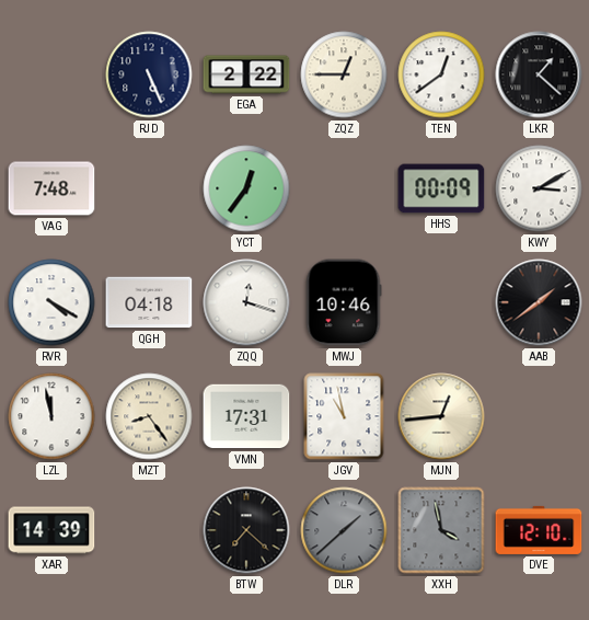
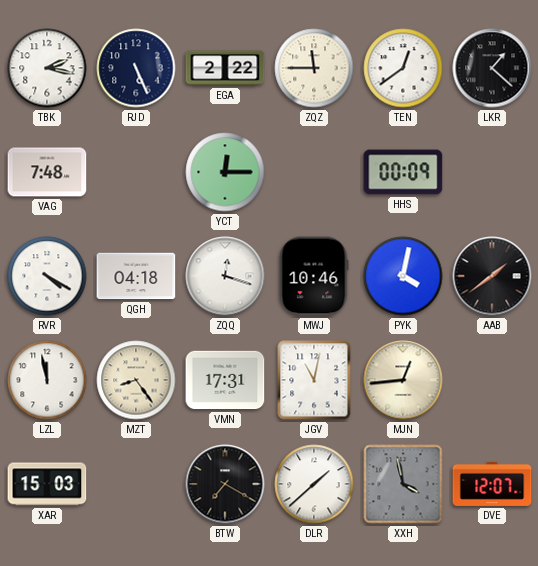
TBK: none -> 2:17
ZQZ: 12:45 -> 11:45
YCT: 12:36 -> 12:15
KWY: 3:10 -> none
PYK: none -> 4:02
JGV: 10:58 -> 11:02
XAR: 14:39 -> 15:03
BTW: 7:22 -> 7:20
DLR dial: grey -> white
DVE: 12:10 -> 12:07
